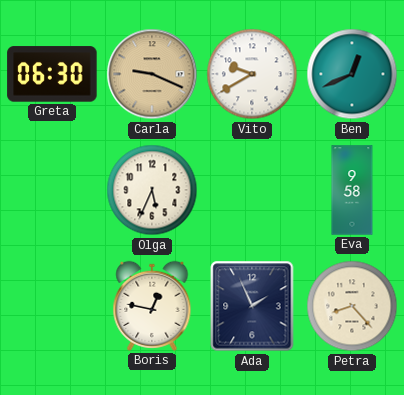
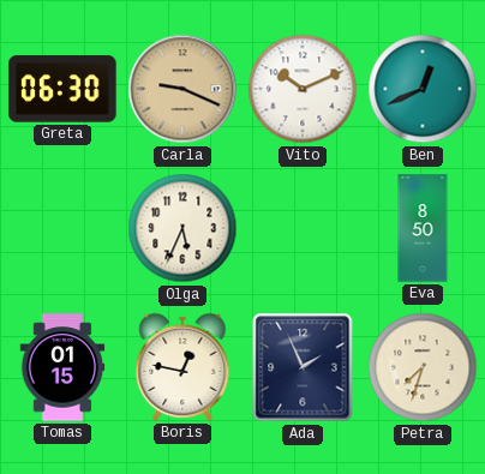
Vito: 9:40 -> 10:11
Eva: 9:58 -> 8:50
Tomas: none -> 01:15
Petra: 8:23 -> 7:33
